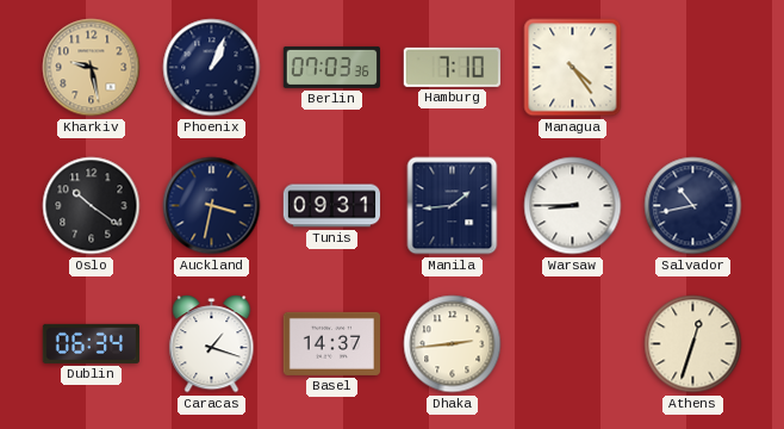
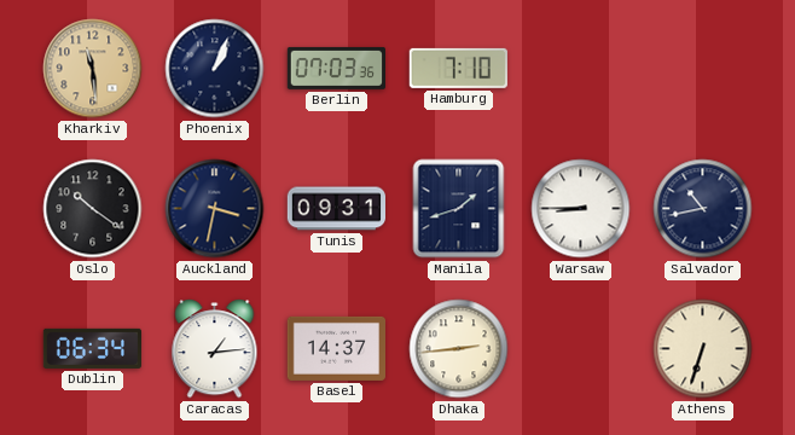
Kharkiv: 9:28 -> 11:29
Managua: 4:24 -> none
Manila: 1:44 -> 1:42
Caracas: 1:18 -> 1:14
Athens: 12:33 -> 6:33
